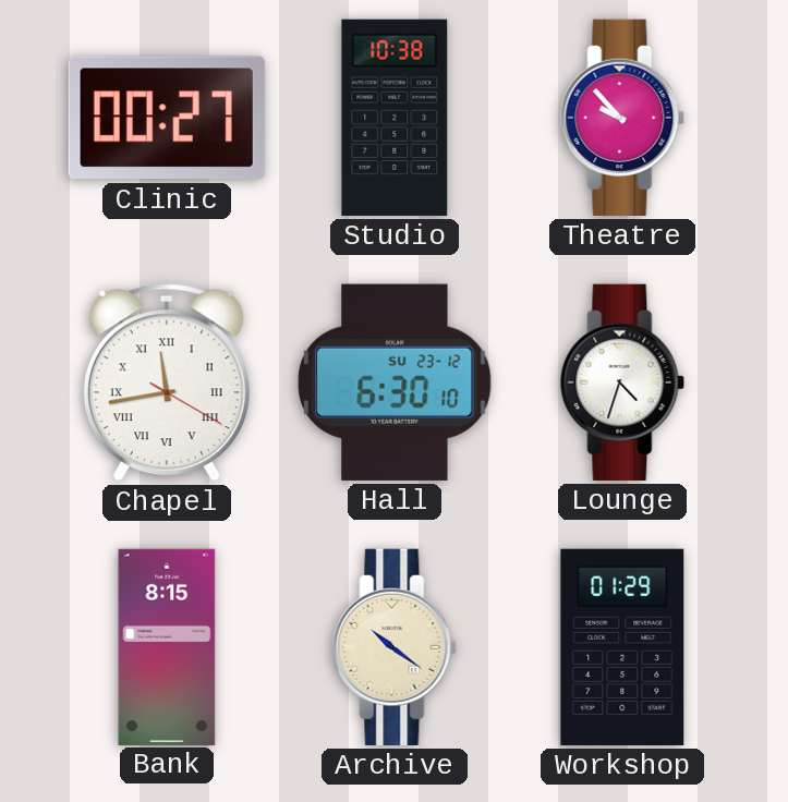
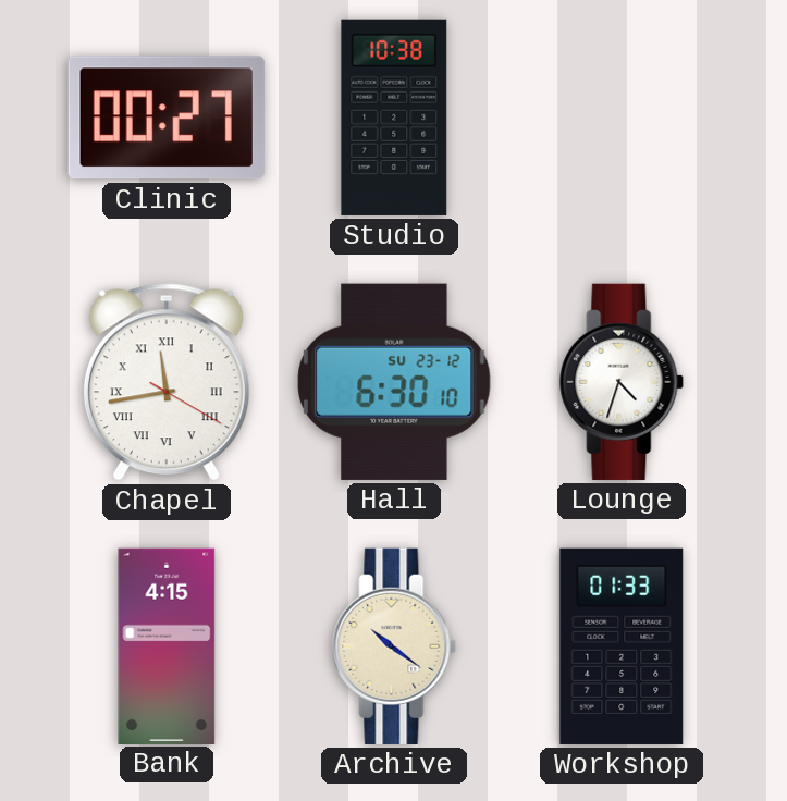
Theatre: 9:53 -> none
Bank: 8:15 -> 4:15
Workshop: 01:29 -> 01:33
